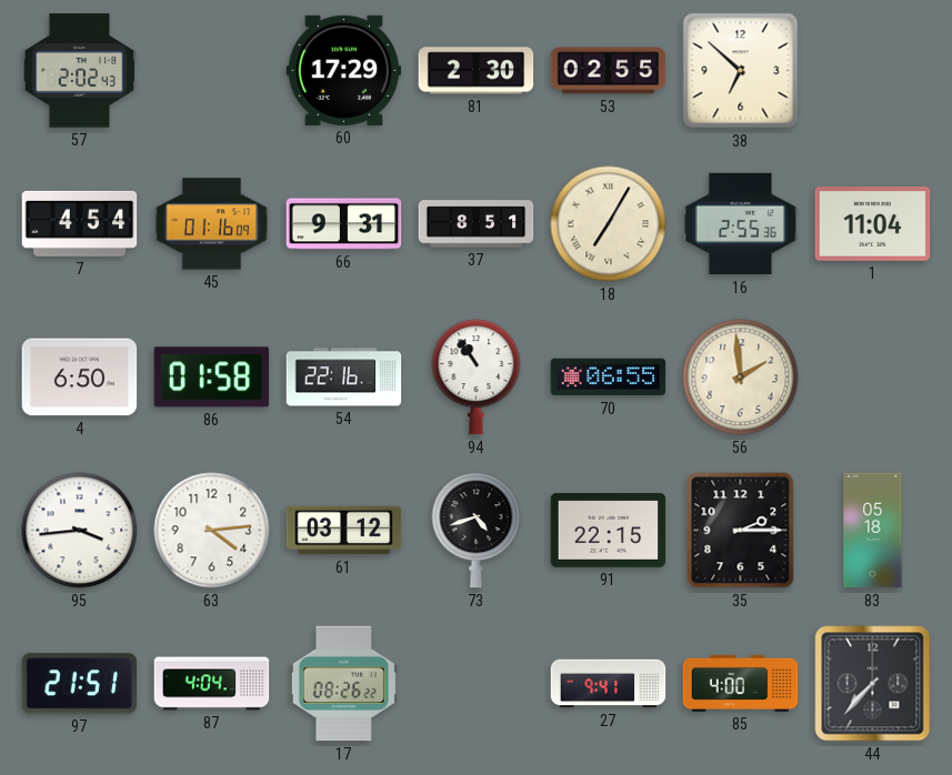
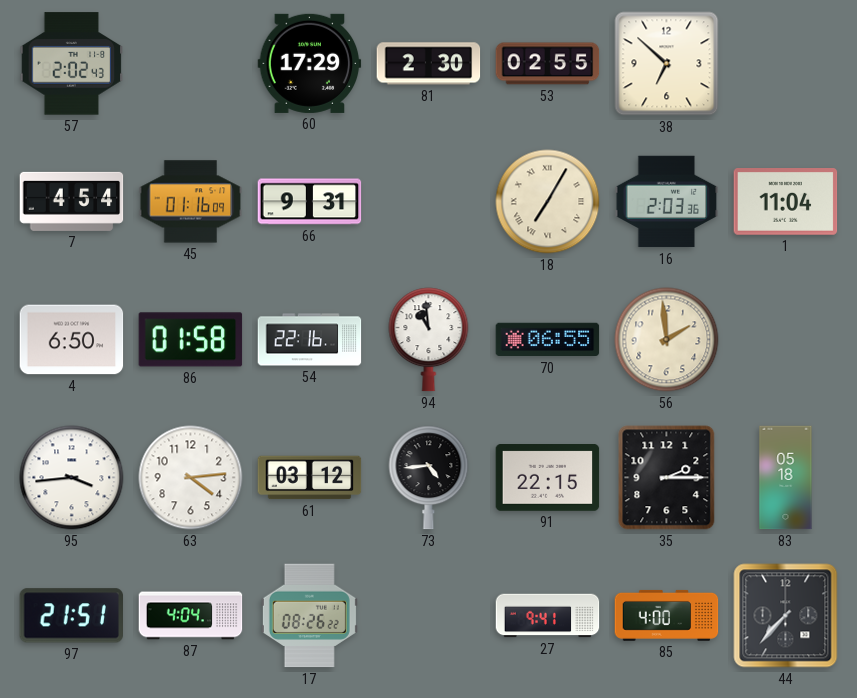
37: 8:51 -> none
16: 2:55 -> 2:03
94: 10:54 -> 10:59
73: 4:42 -> 4:44
